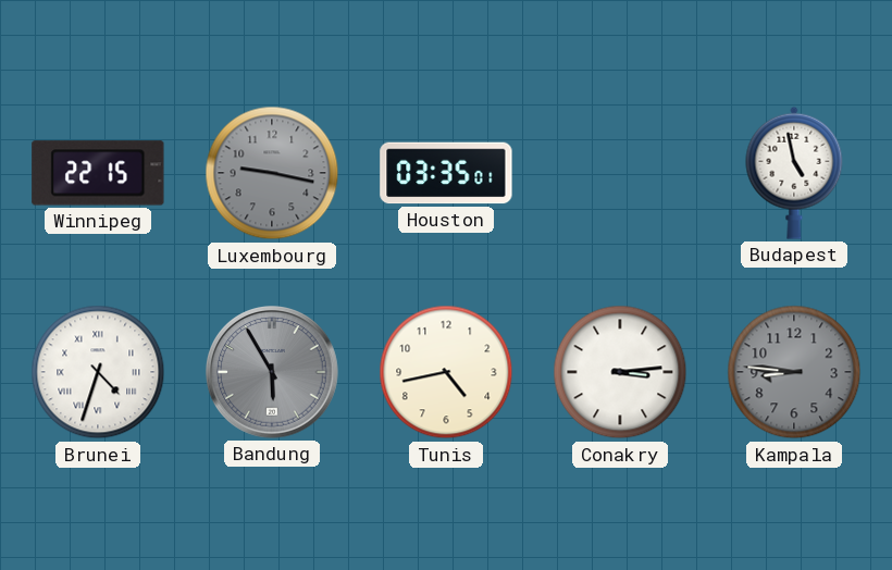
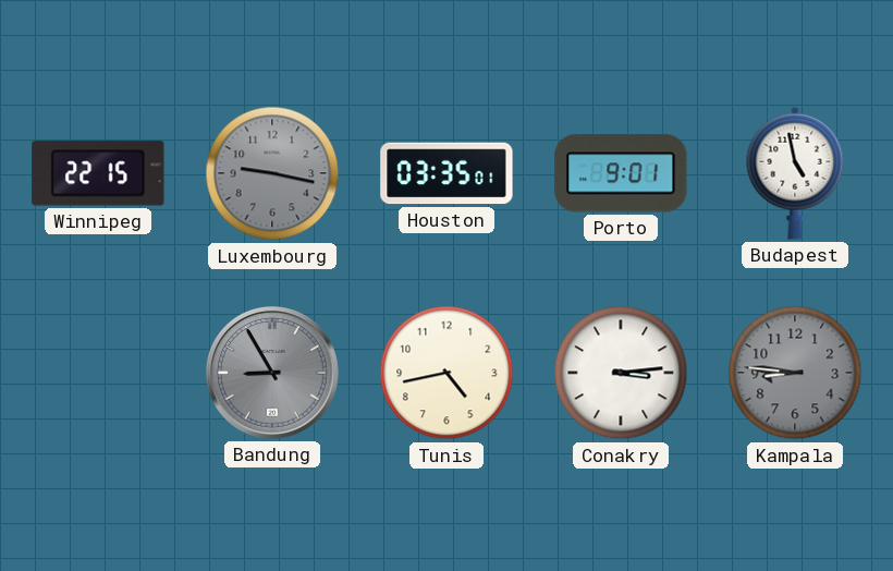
Porto: none -> 9:01
Brunei: 4:33 -> none
Bandung: 5:55 -> 8:55
